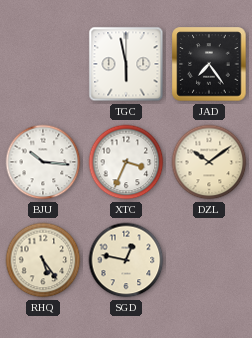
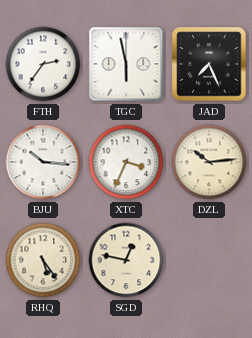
FTH: none -> 2:36
JAD: 7:24 -> 7:26
DZL: 10:09 -> 10:14
